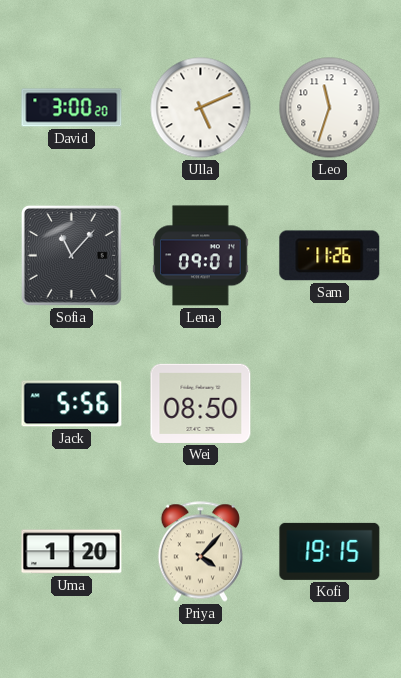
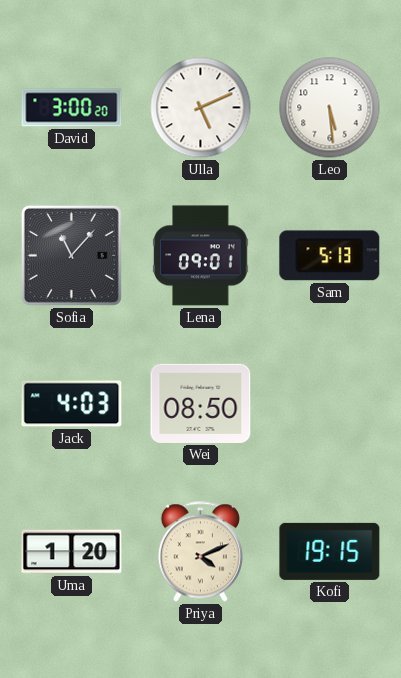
Leo: 11:33 -> 5:29
Sam: 11:26 -> 5:13
Jack: 5:56 -> 4:03
Priya: 4:07 -> 4:11
